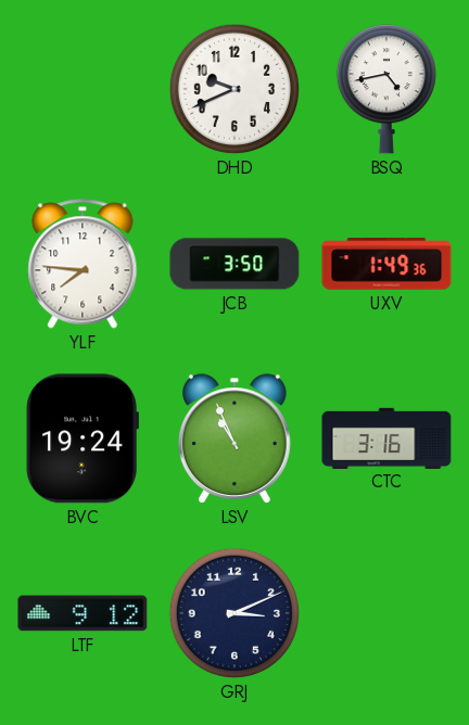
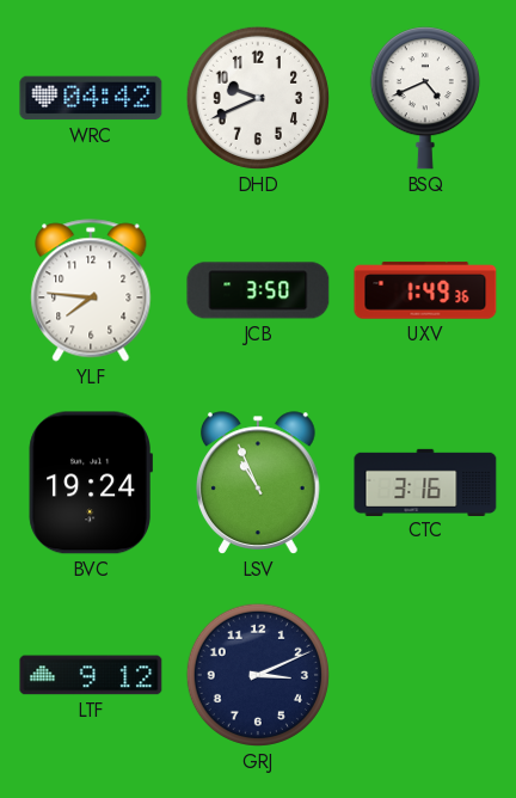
WRC: none -> 04:42
BSQ: 4:43 -> 4:41
